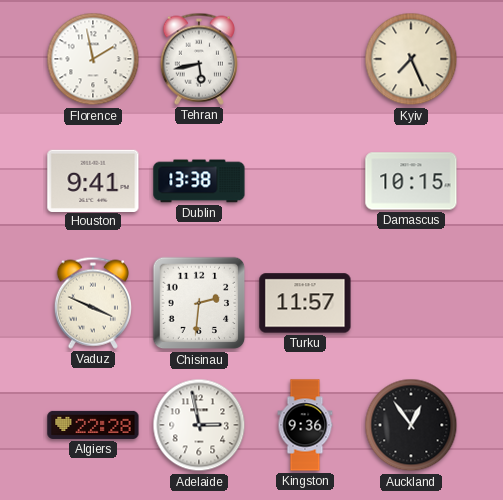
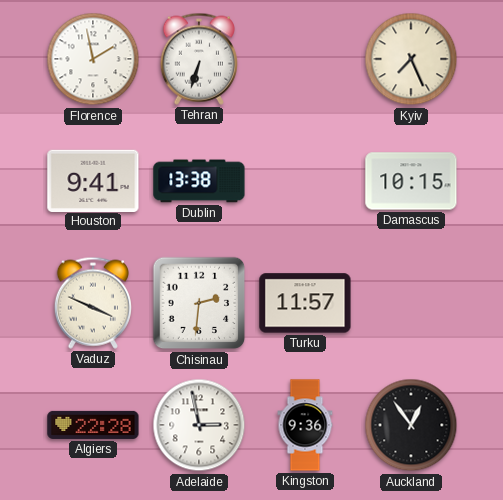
Tehran: 5:43 -> 6:33
